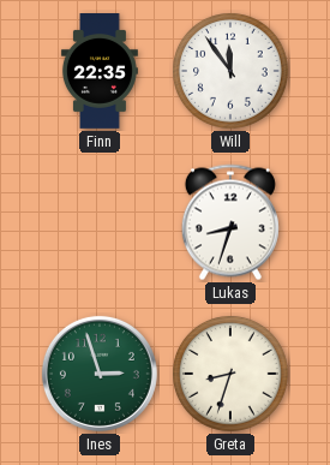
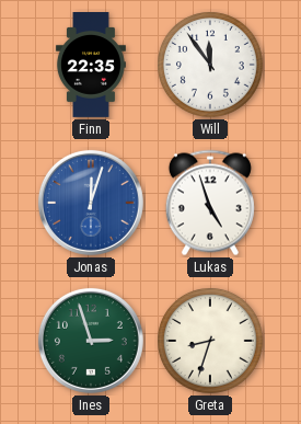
Jonas: none -> 12:03
Lukas: 8:33 -> 4:57
